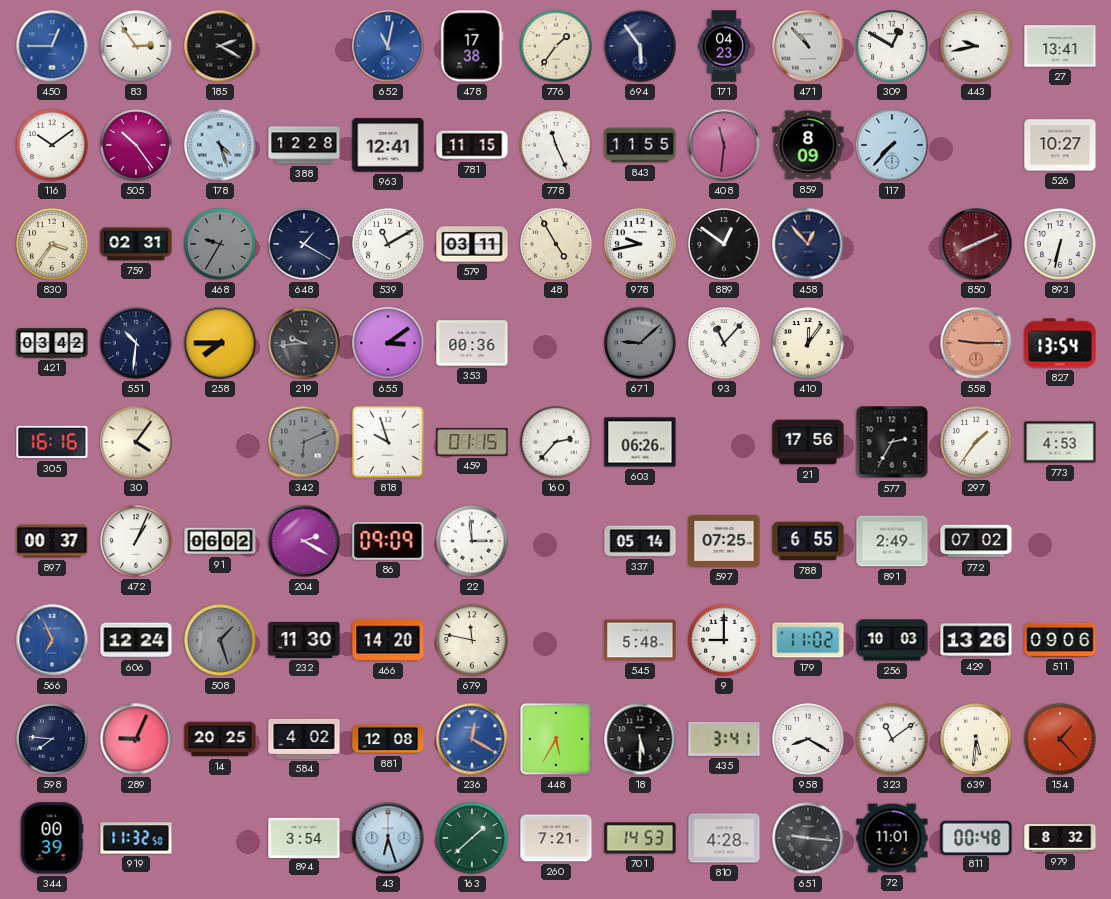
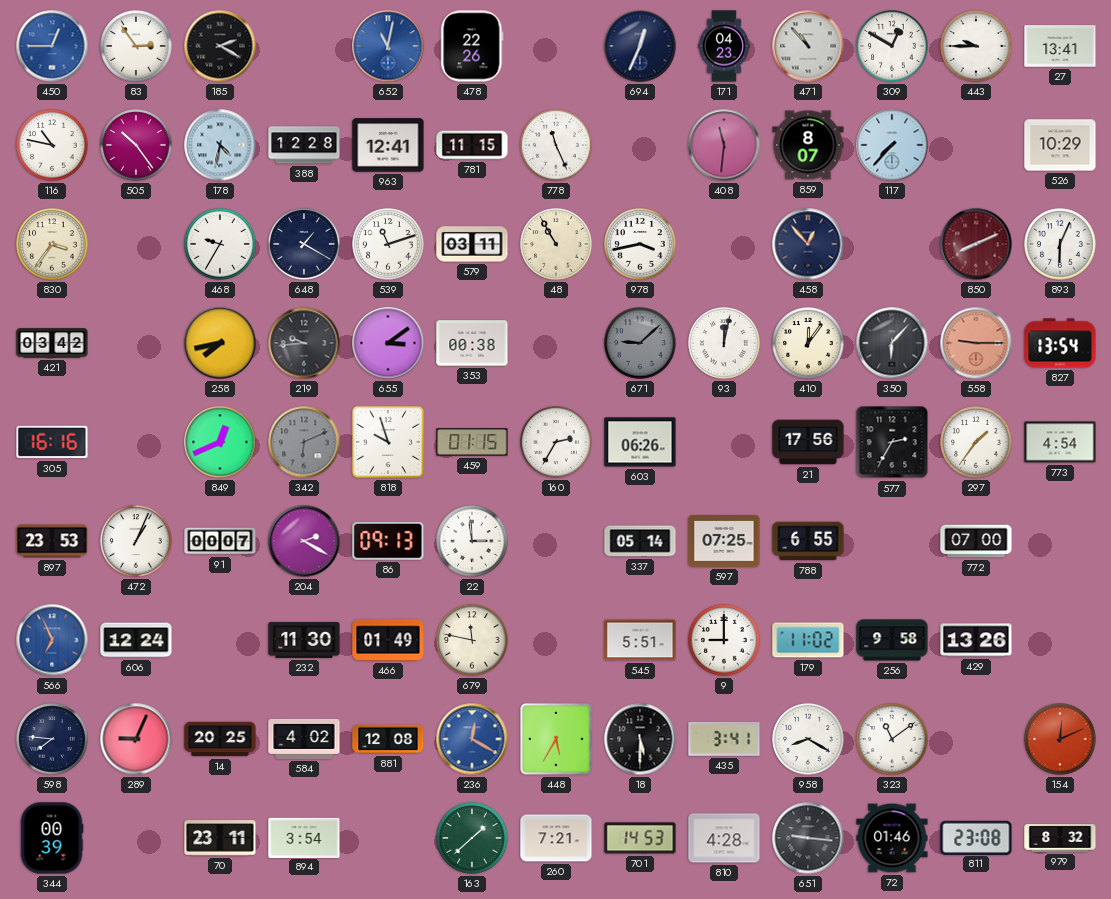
478: 17:38 -> 22:26
776: 1:36 -> none
694: 5:54 -> 12:34
443: 9:43 -> 9:45
116: 10:09 -> 10:47
178: 4:27 -> 4:32
843: 11:55 -> none
859: 8:09 -> 8:07
526: 10:27 -> 10:29
759: 02:31 -> none
468 dial: grey -> white
539: 11:10 -> 11:12
48: 4:55 -> 10:55
978: 9:43 -> 3:43
889: 12:51 -> none
893: 6:32 -> 6:04
551: 10:31 -> none
258: 7:45 -> 7:43
353: 00:36 -> 00:38
93: 11:07 -> 12:02
350: none -> 6:07
30: 4:06 -> none
849: none -> 12:41
160: 2:37 -> 2:35
773: 4:53 -> 4:54
897: 00:37 -> 23:53
91: 06:02 -> 00:07
86: 09:09 -> 09:13
891: 2:49 -> none
772: 07:02 -> 07:00
508: 1:27 -> none
466: 14:20 -> 01:49
545: 5:48 -> 5:51
256: 10:03 -> 9:58
511: 09:06 -> none
639: 5:31 -> none
154: 1:23 -> 12:11
919: 11:32 -> none
70: none -> 23:11
43: 6:27 -> none
72: 11:01 -> 01:46
811: 00:48 -> 23:08
